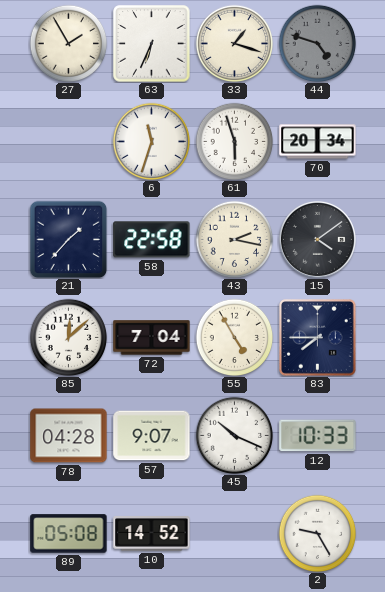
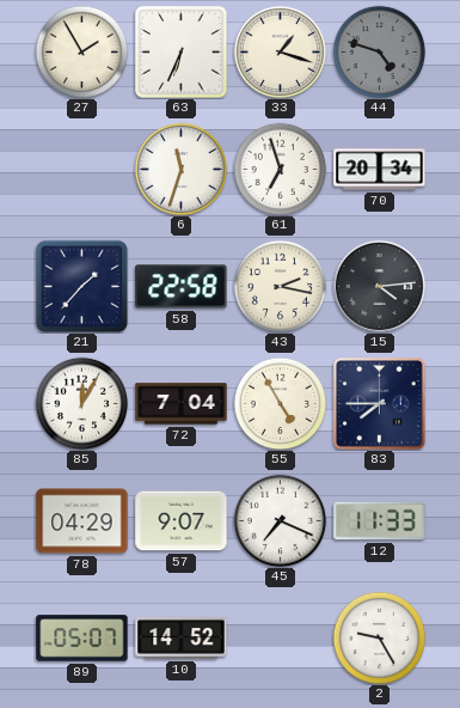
61: 5:57 -> 6:57
15: 4:09 -> 4:14
85: 12:08 -> 12:05
78: 04:28 -> 04:29
45: 10:19 -> 7:19
12: 10:33 -> 11:33
89: 05:08 -> 05:07
